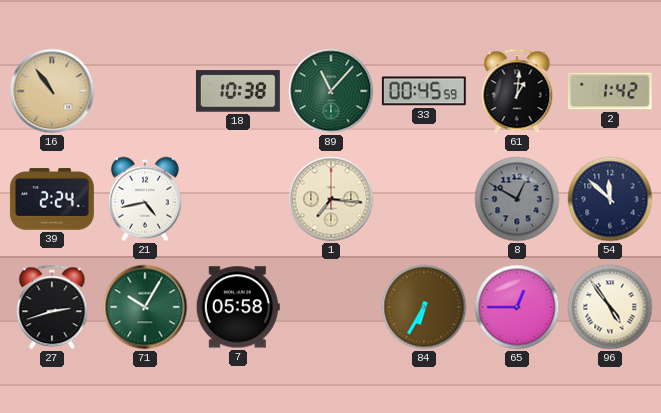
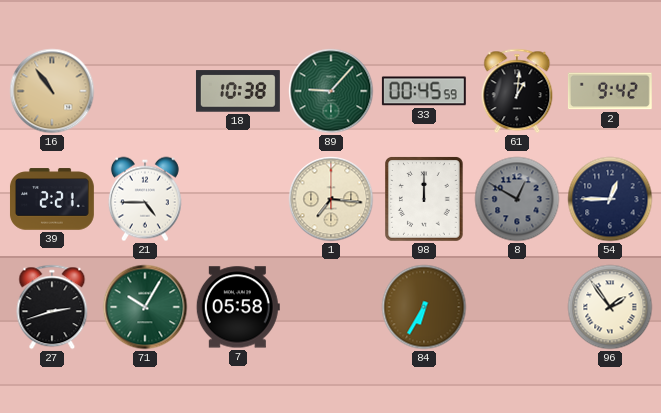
89: 11:07 -> 9:07
2: 1:42 -> 9:42
39: 2:24 -> 2:21
21: 4:43 -> 4:45
98: none -> 12:00
54: 11:52 -> 12:45
65: 12:45 -> none
96: 4:54 -> 1:54
